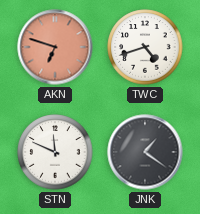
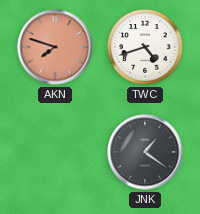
AKN: 6:48 -> 7:48
STN: 11:49 -> none
